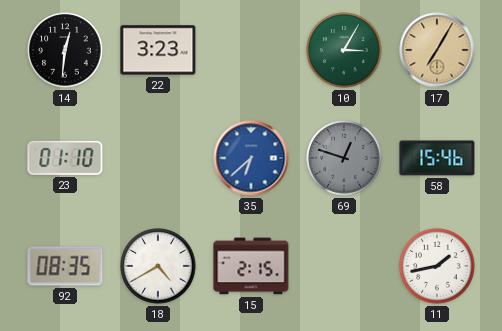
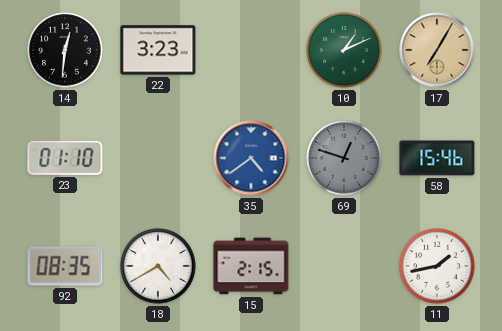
10: 3:05 -> 1:11
35: 6:38 -> 4:39
